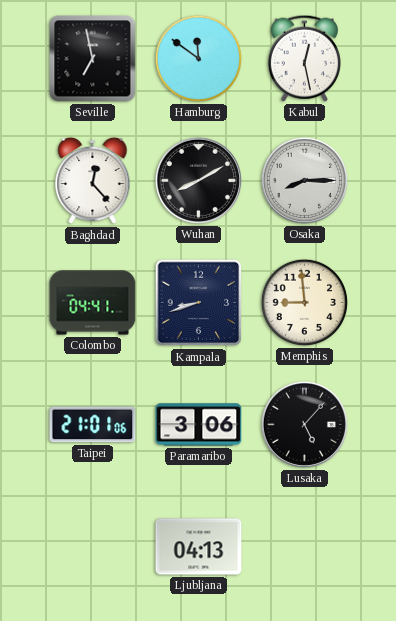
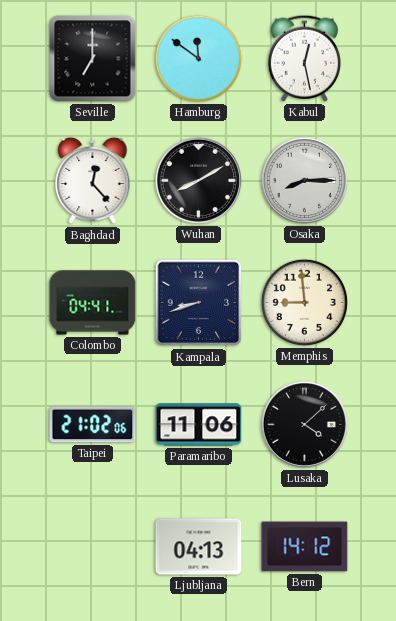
Seville: 6:58 -> 7:00
Taipei: 21:01 -> 21:02
Paramaribo: 3:06 -> 11:06
Lusaka: 5:07 -> 4:08
Bern: none -> 14:12
